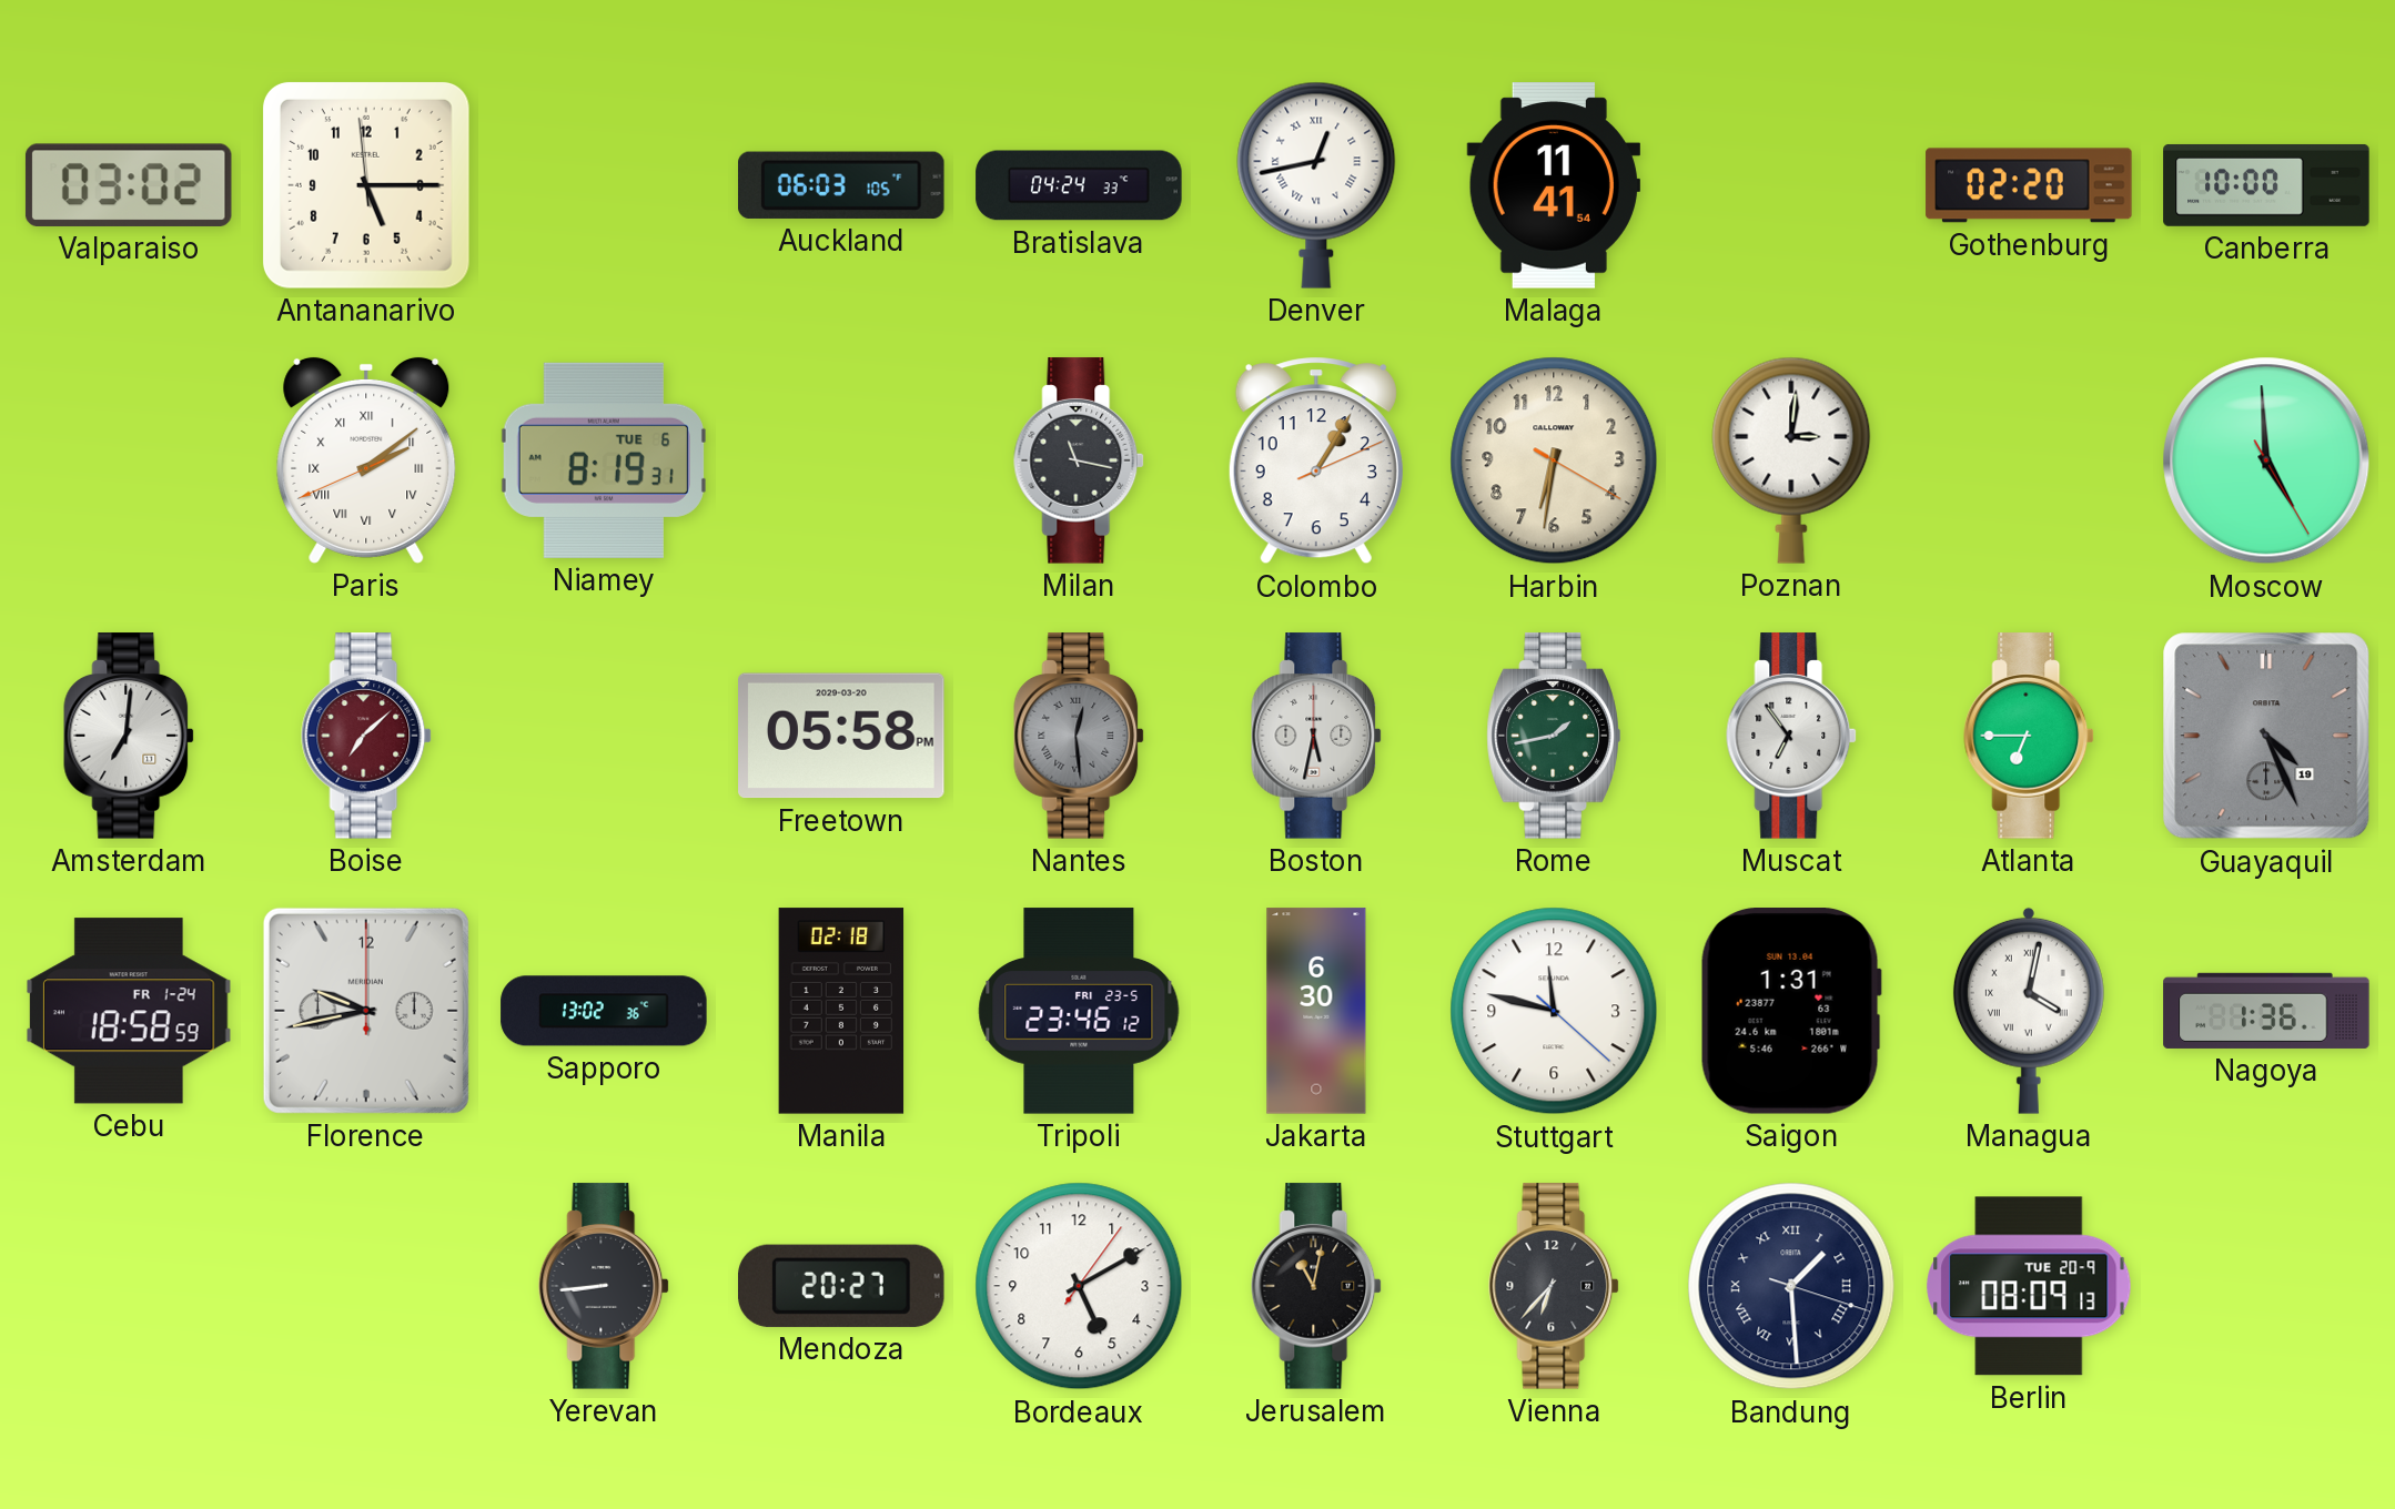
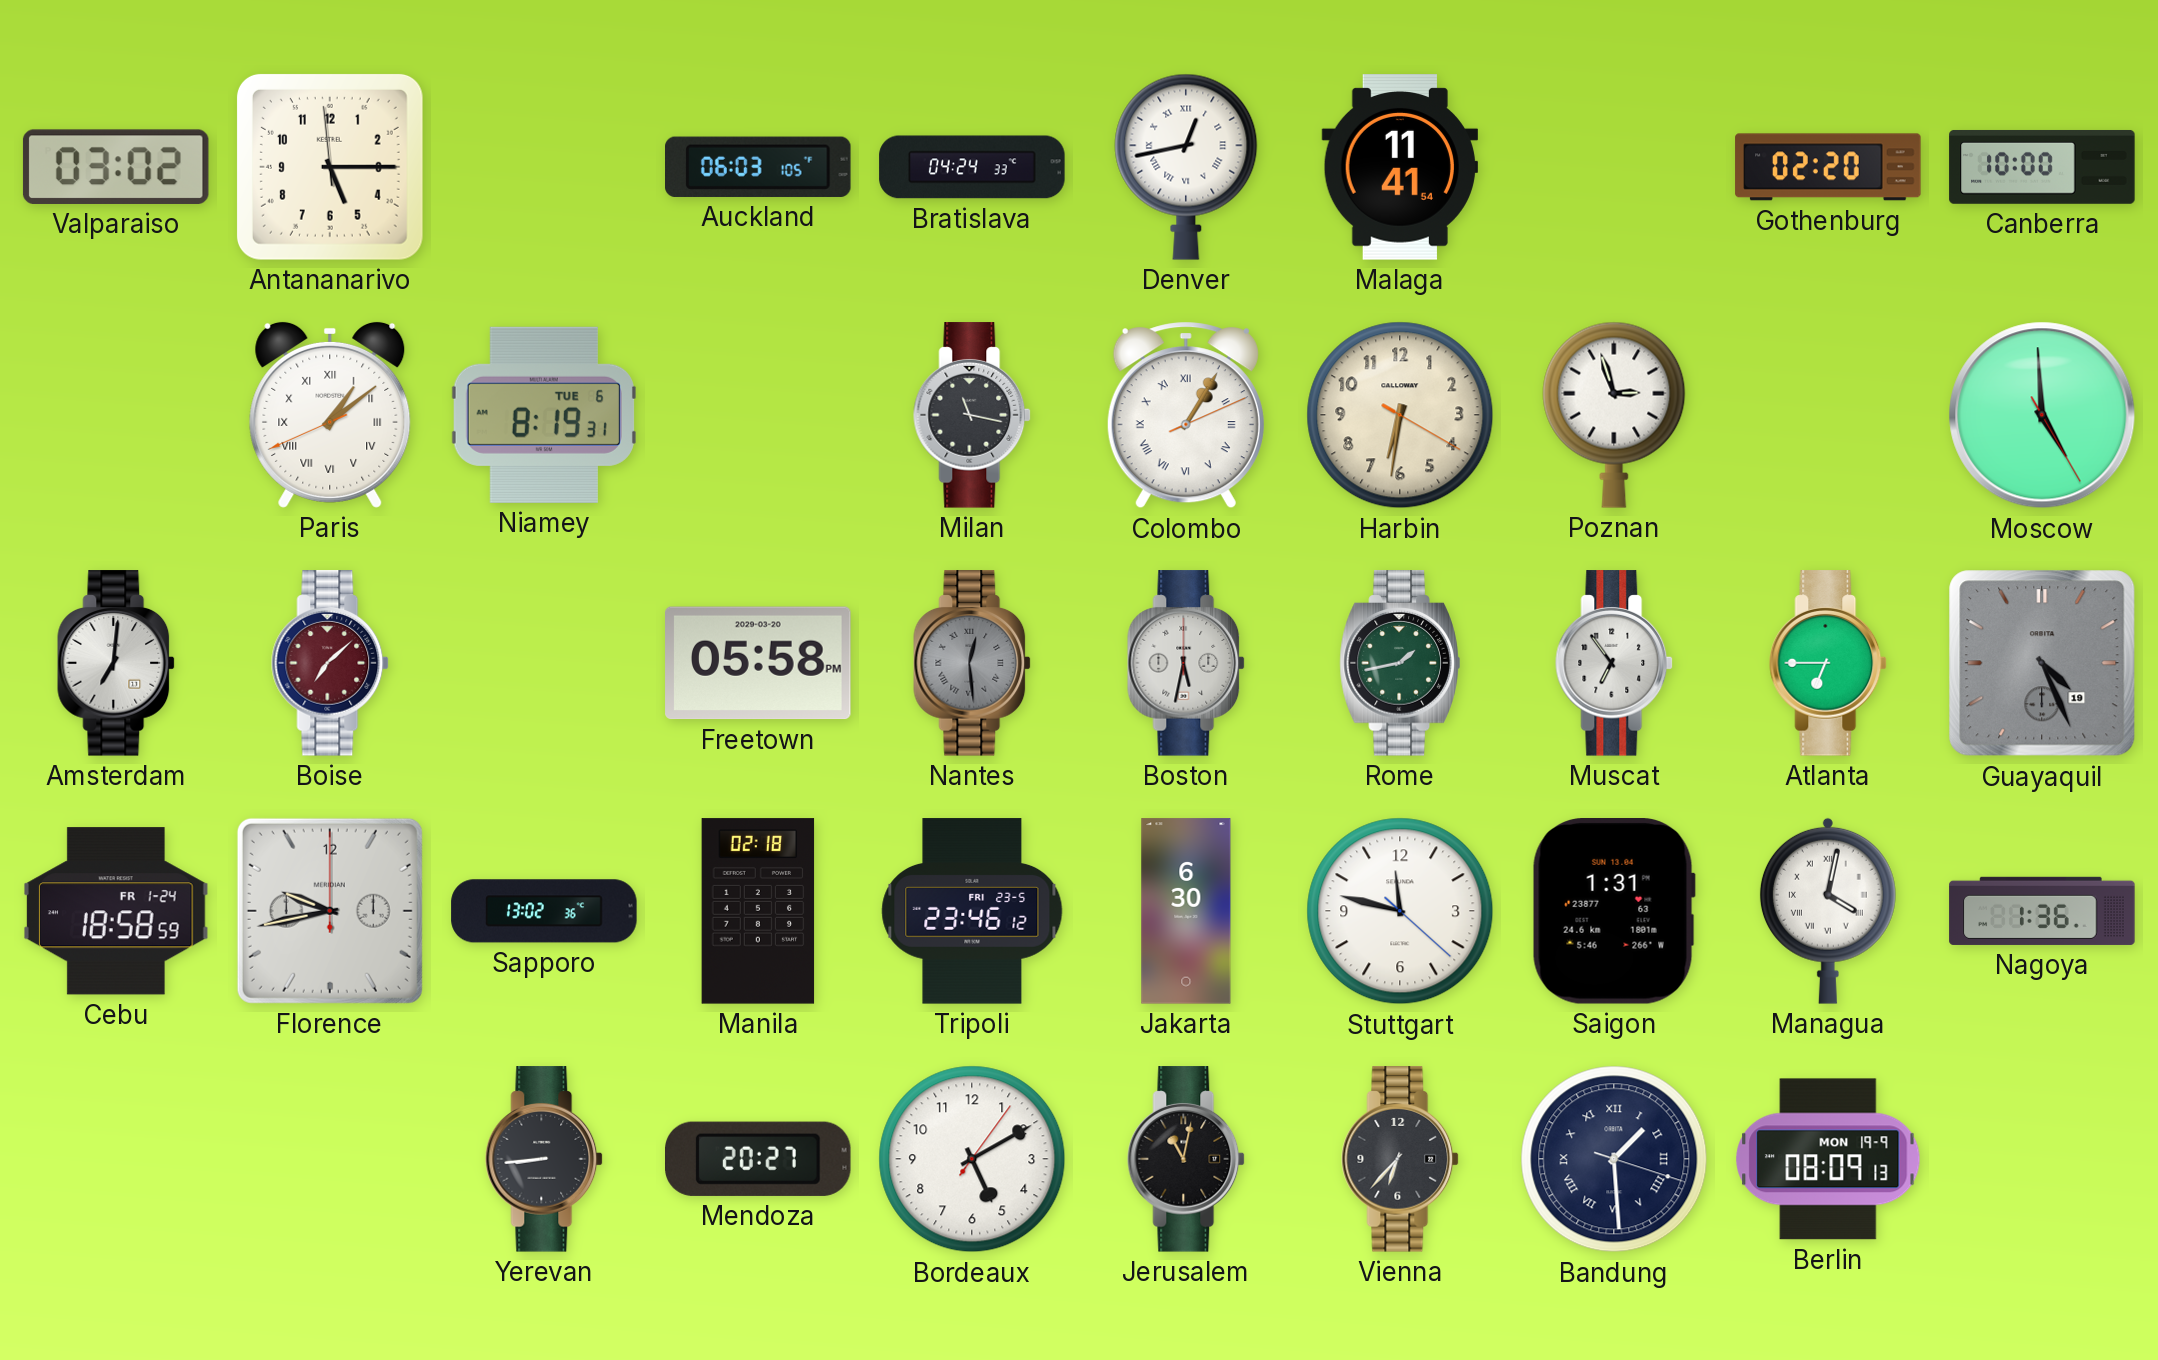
Paris: 2:08 -> 1:08
Colombo numerals: Arabic -> Roman
Poznan: 3:01 -> 2:57
Berlin date: TUE 20-9 -> MON 19-9
